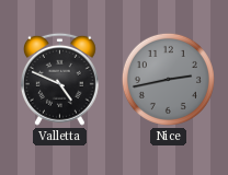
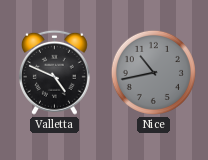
Nice: 2:43 -> 10:43
